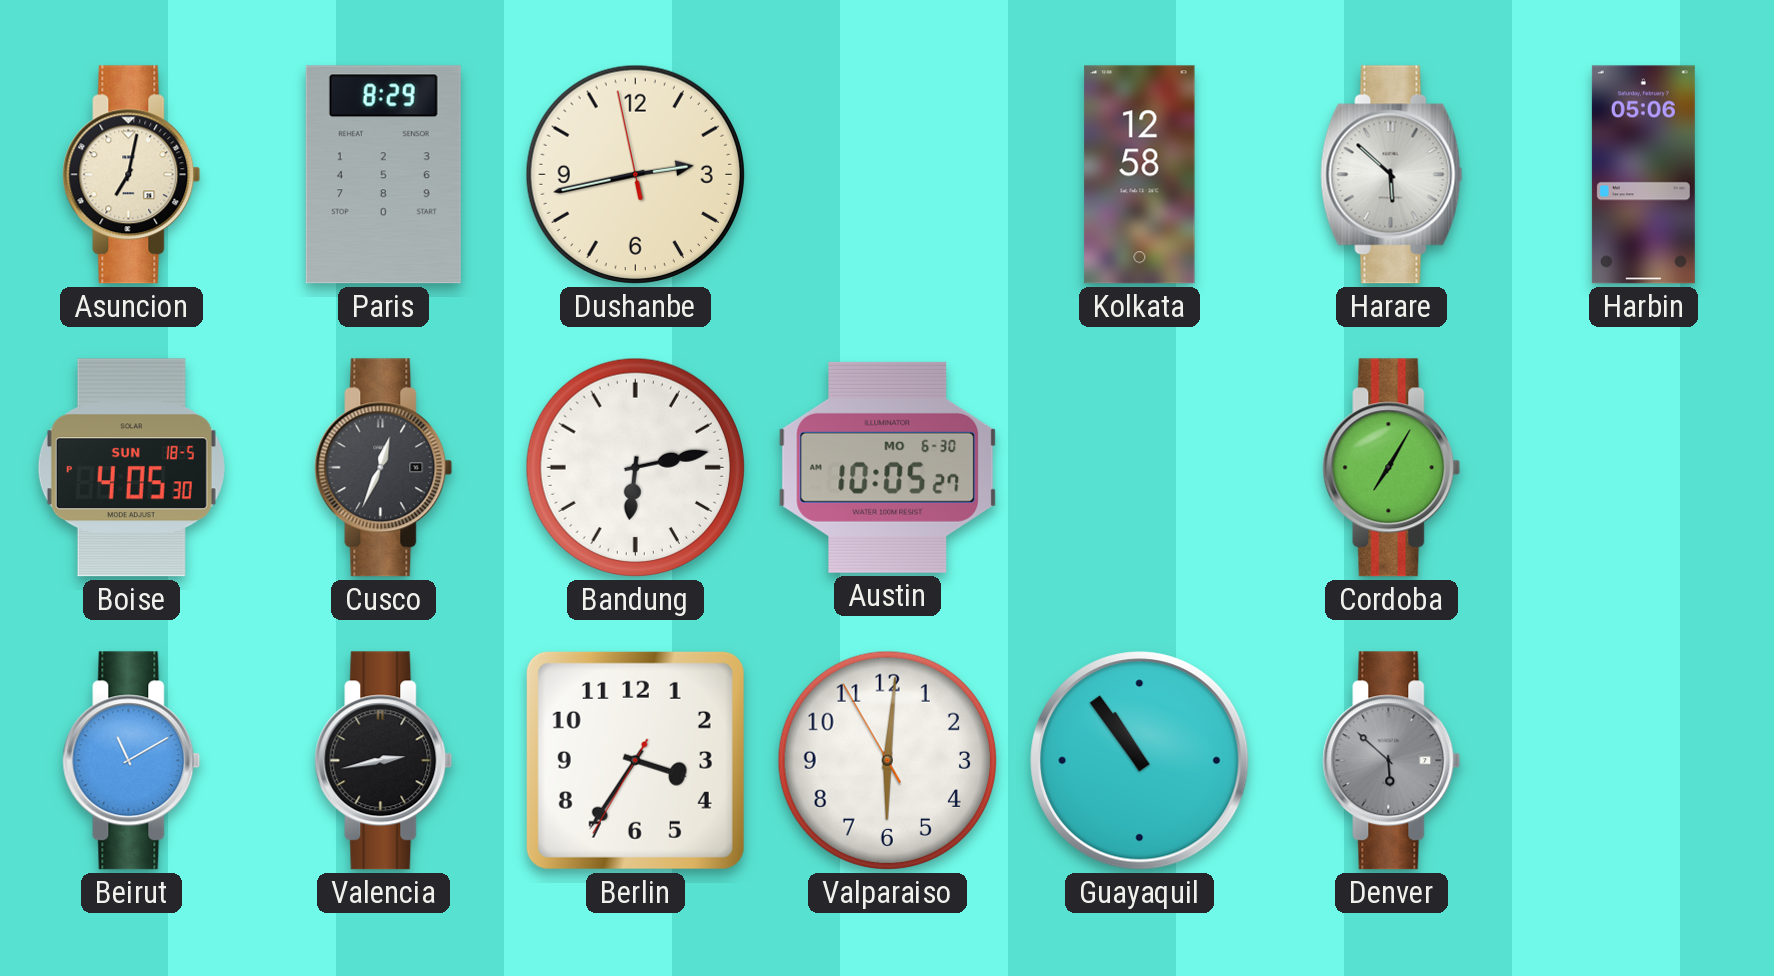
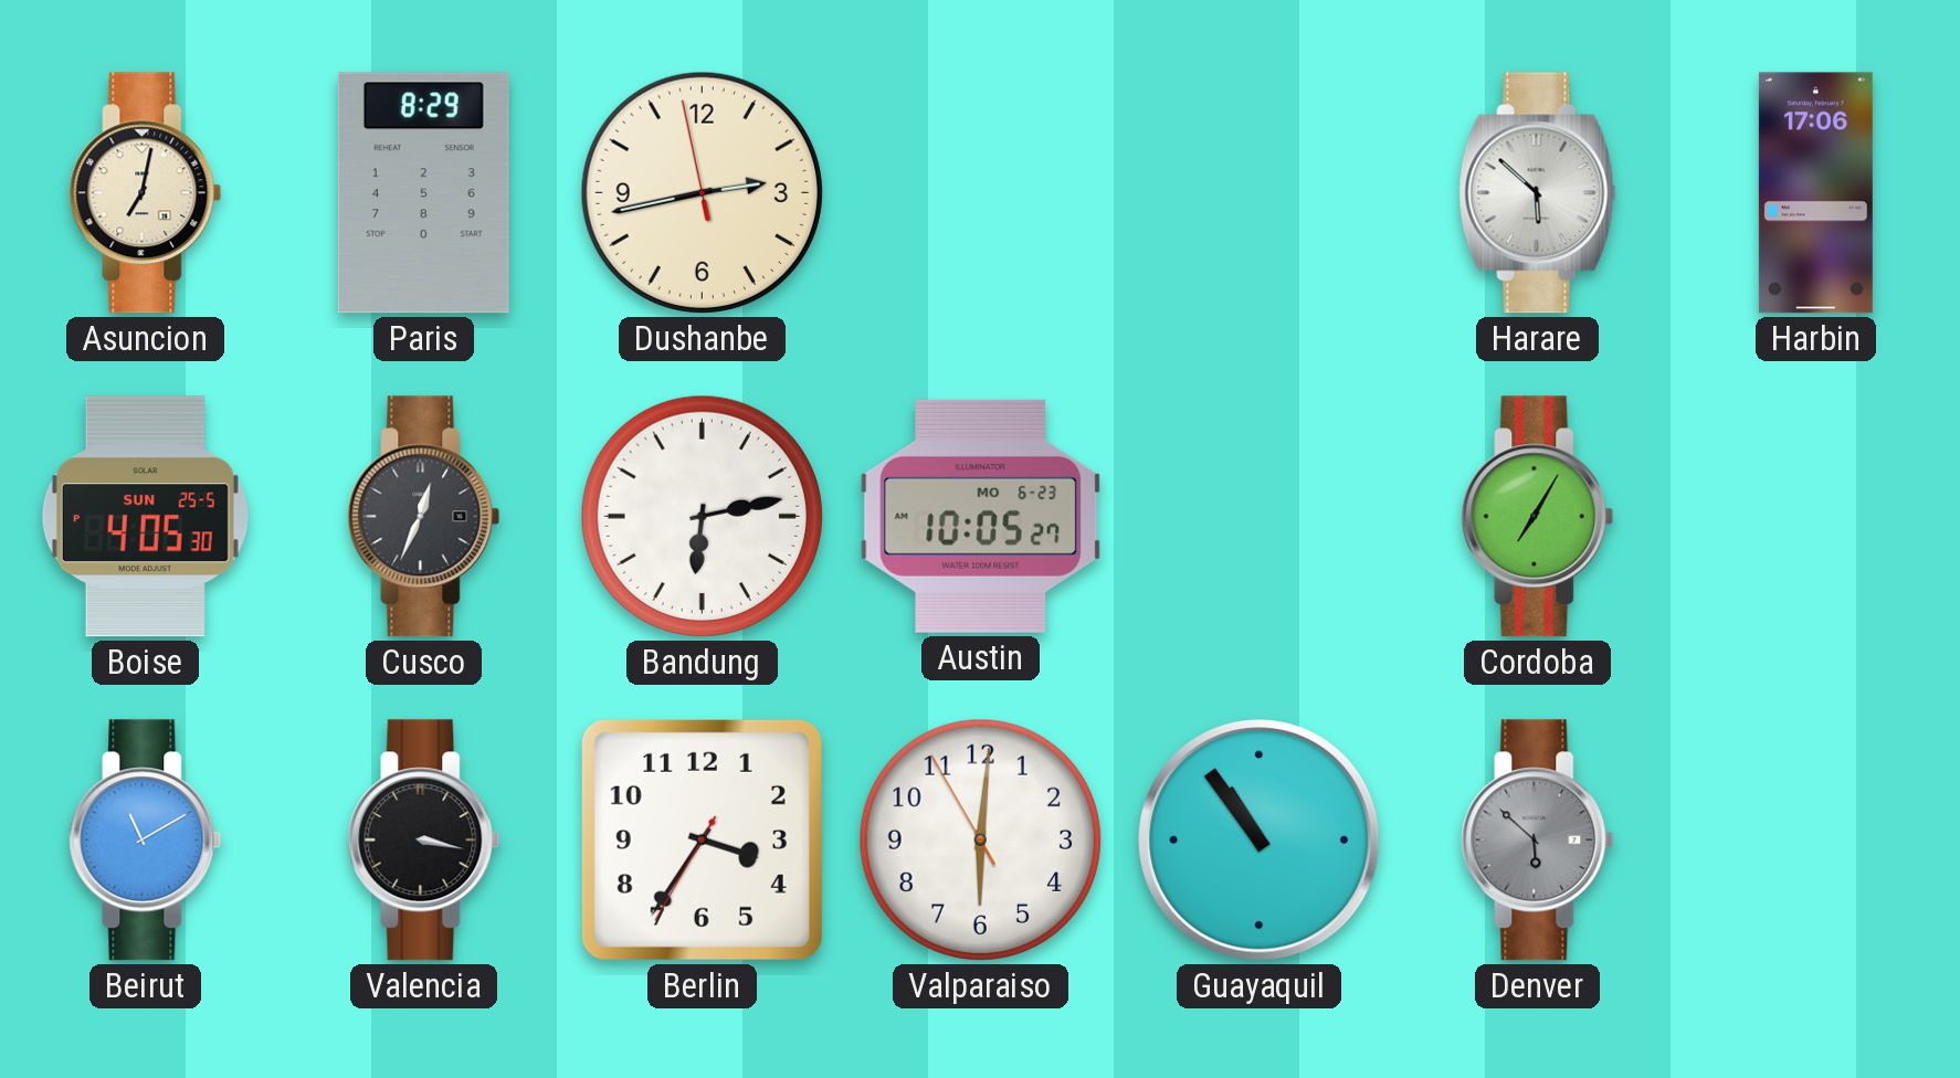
Kolkata: 12:58 -> none
Harbin: 05:06 -> 17:06
Boise date: SUN 18-5 -> SUN 25-5
Austin date: MO 6-30 -> MO 6-23
Valencia: 2:43 -> 3:17
